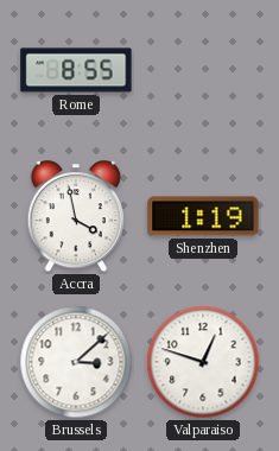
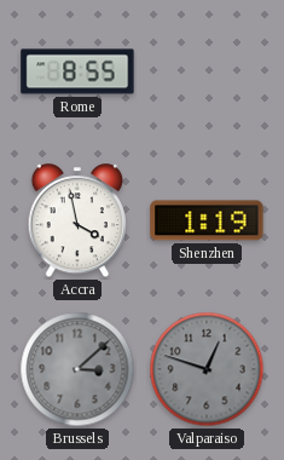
Brussels dial: white -> grey
Valparaiso dial: white -> grey
